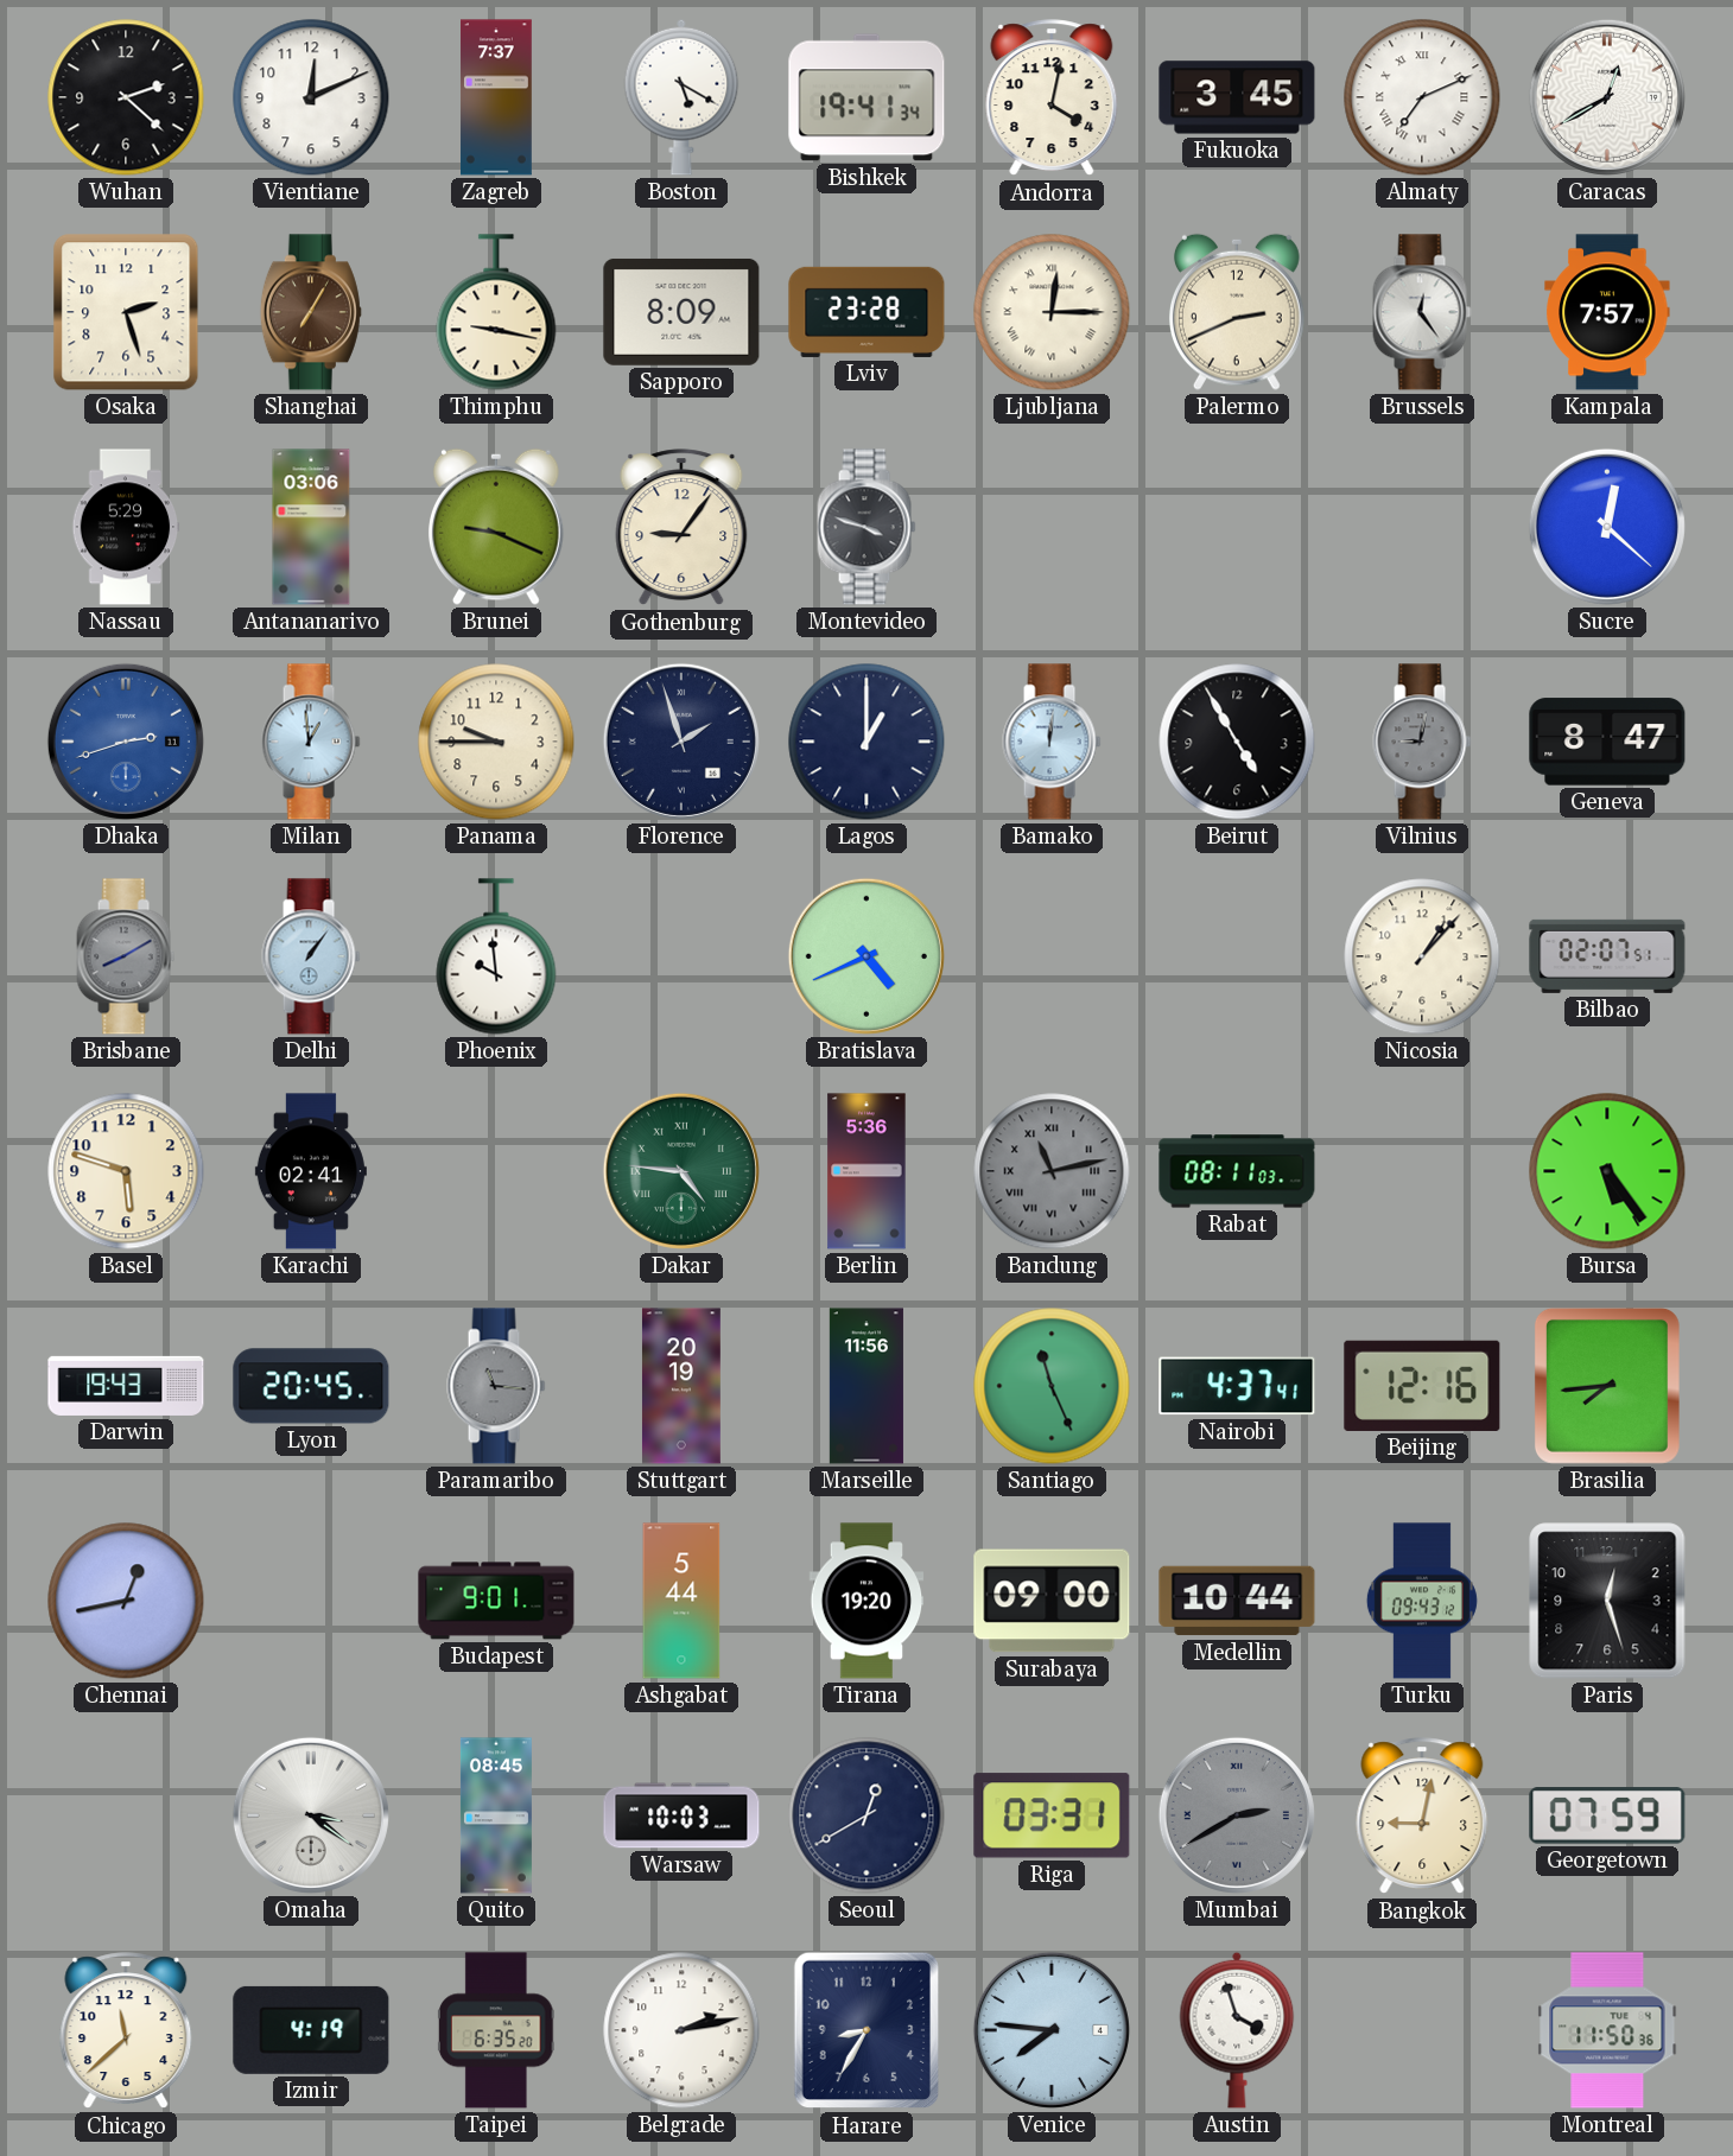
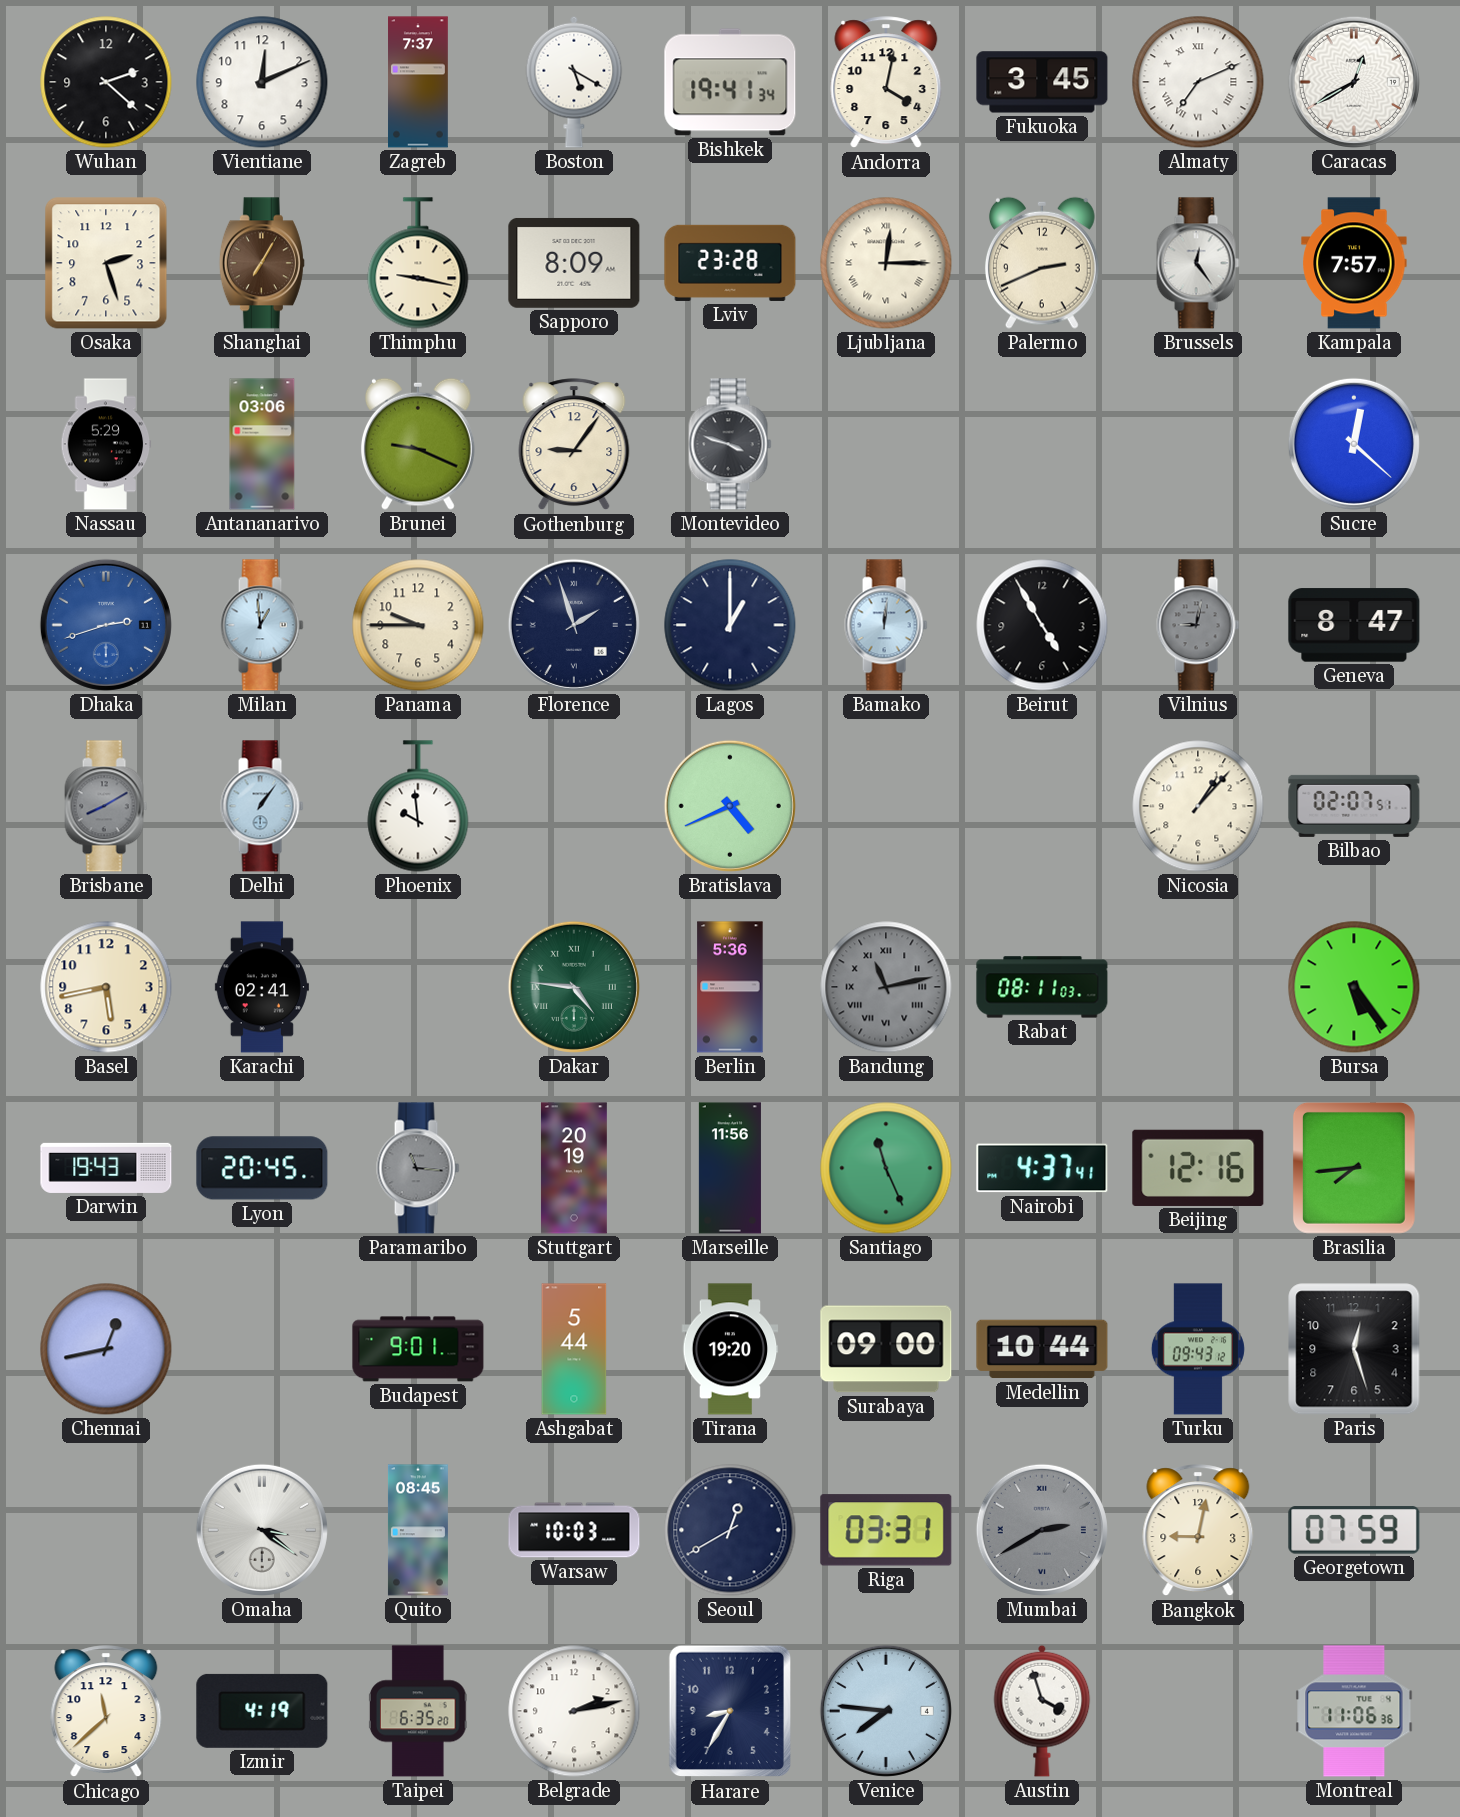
Basel: 5:48 -> 5:43
Montreal: 11:50 -> 11:06
